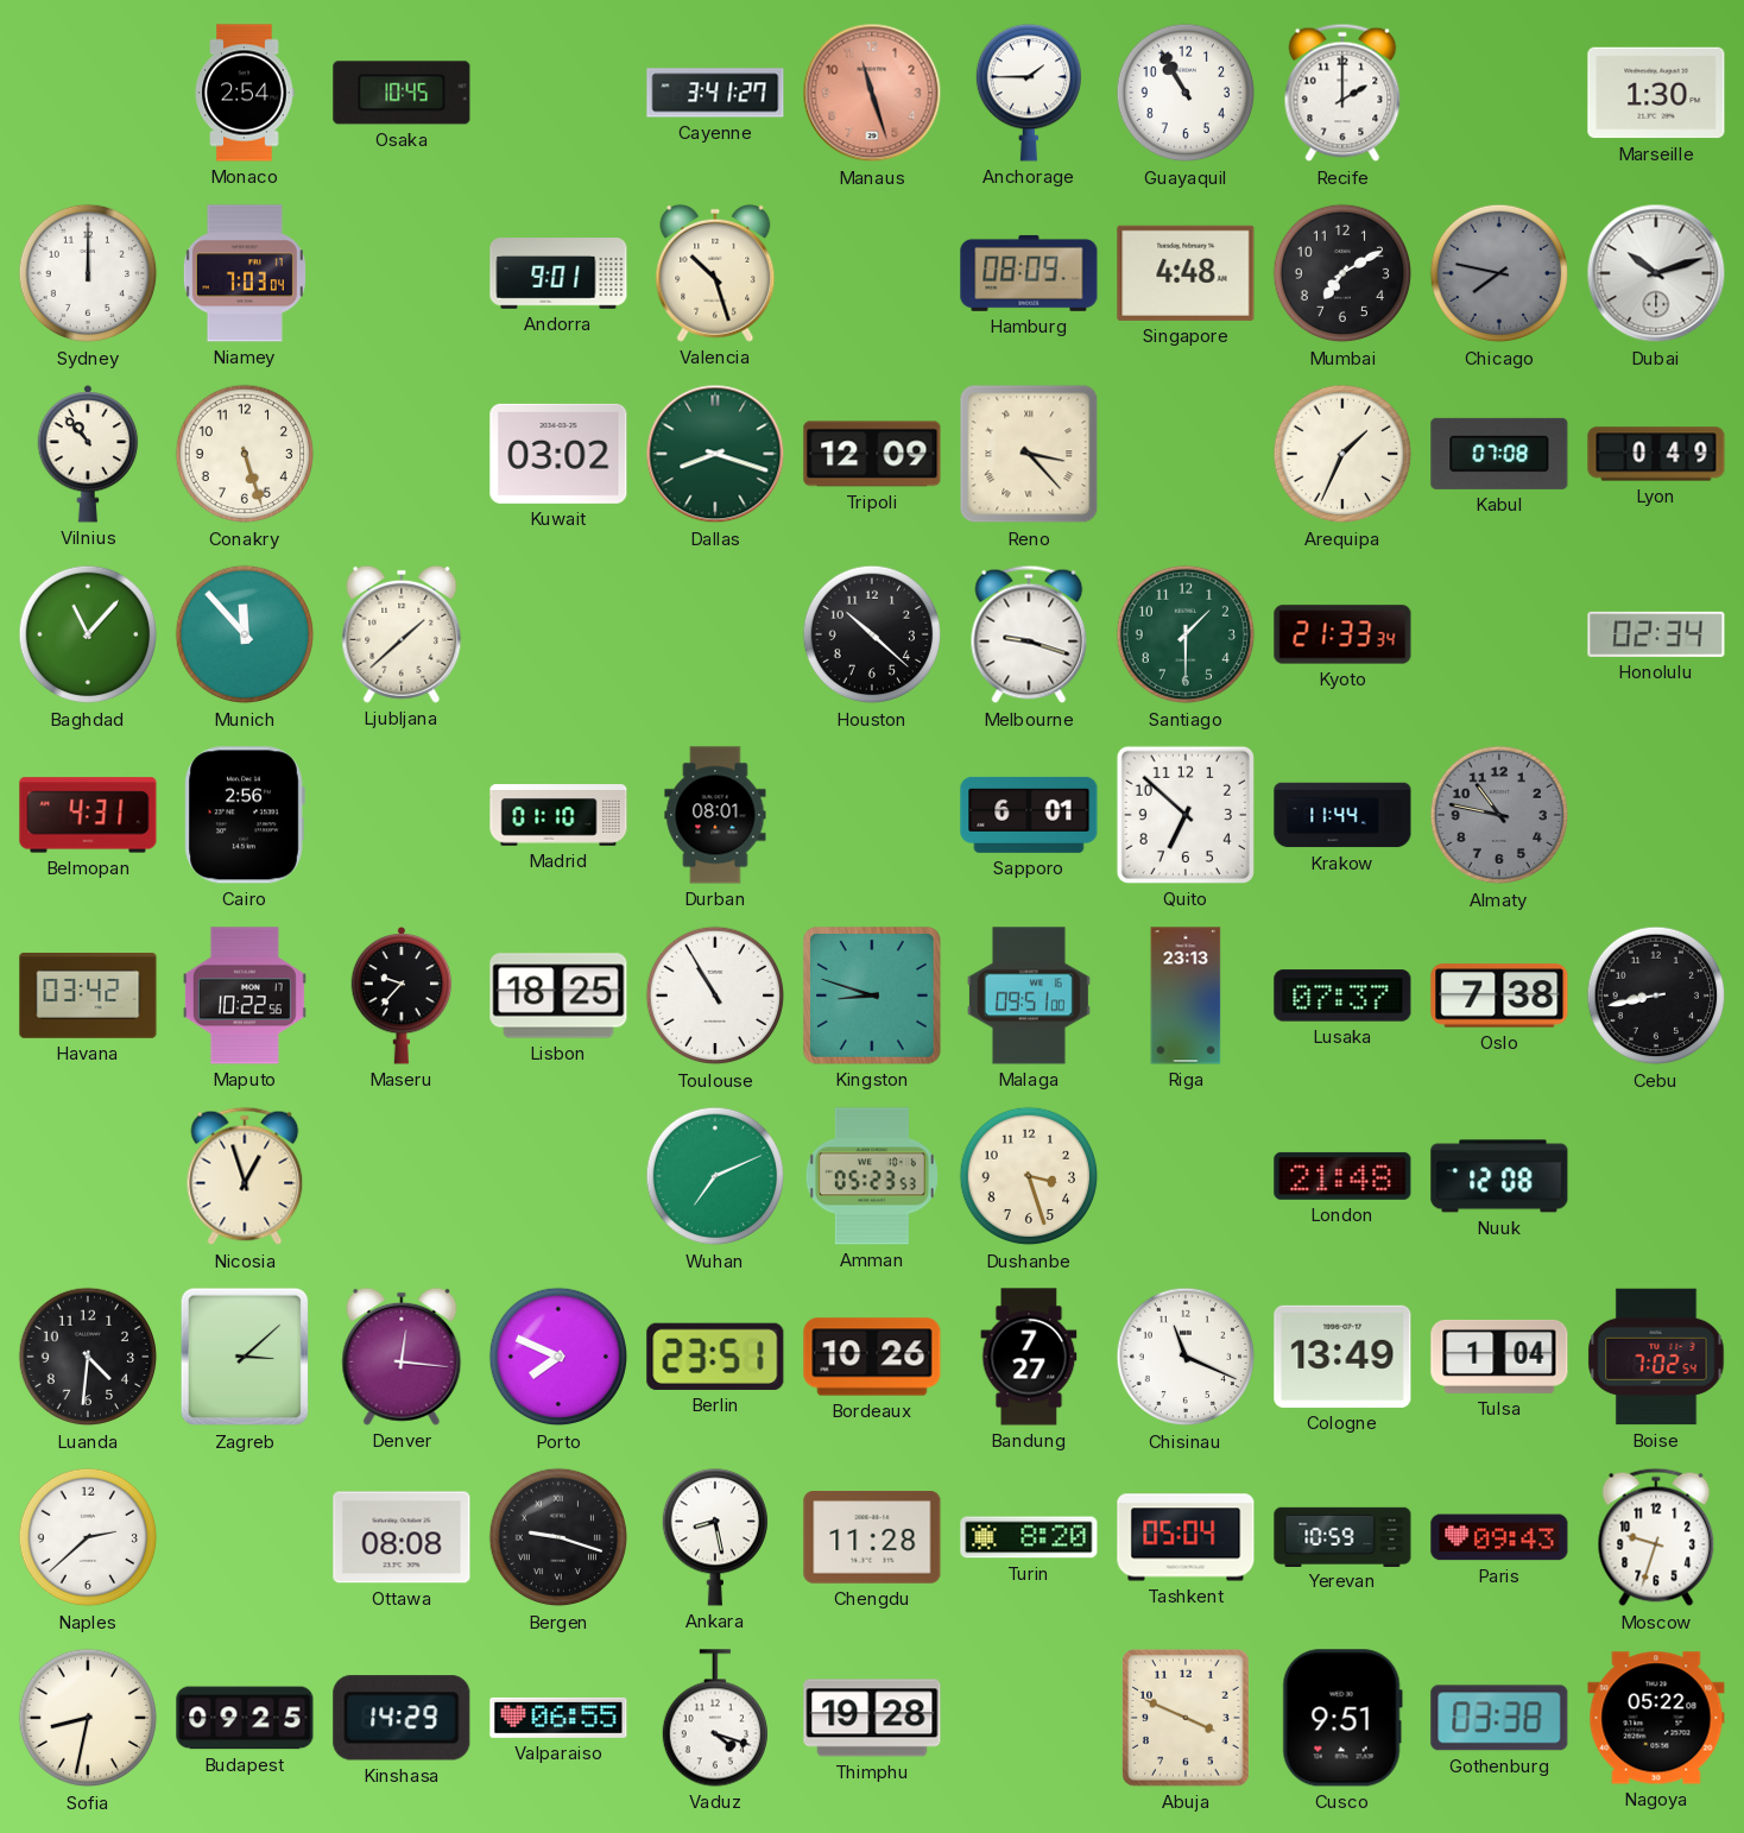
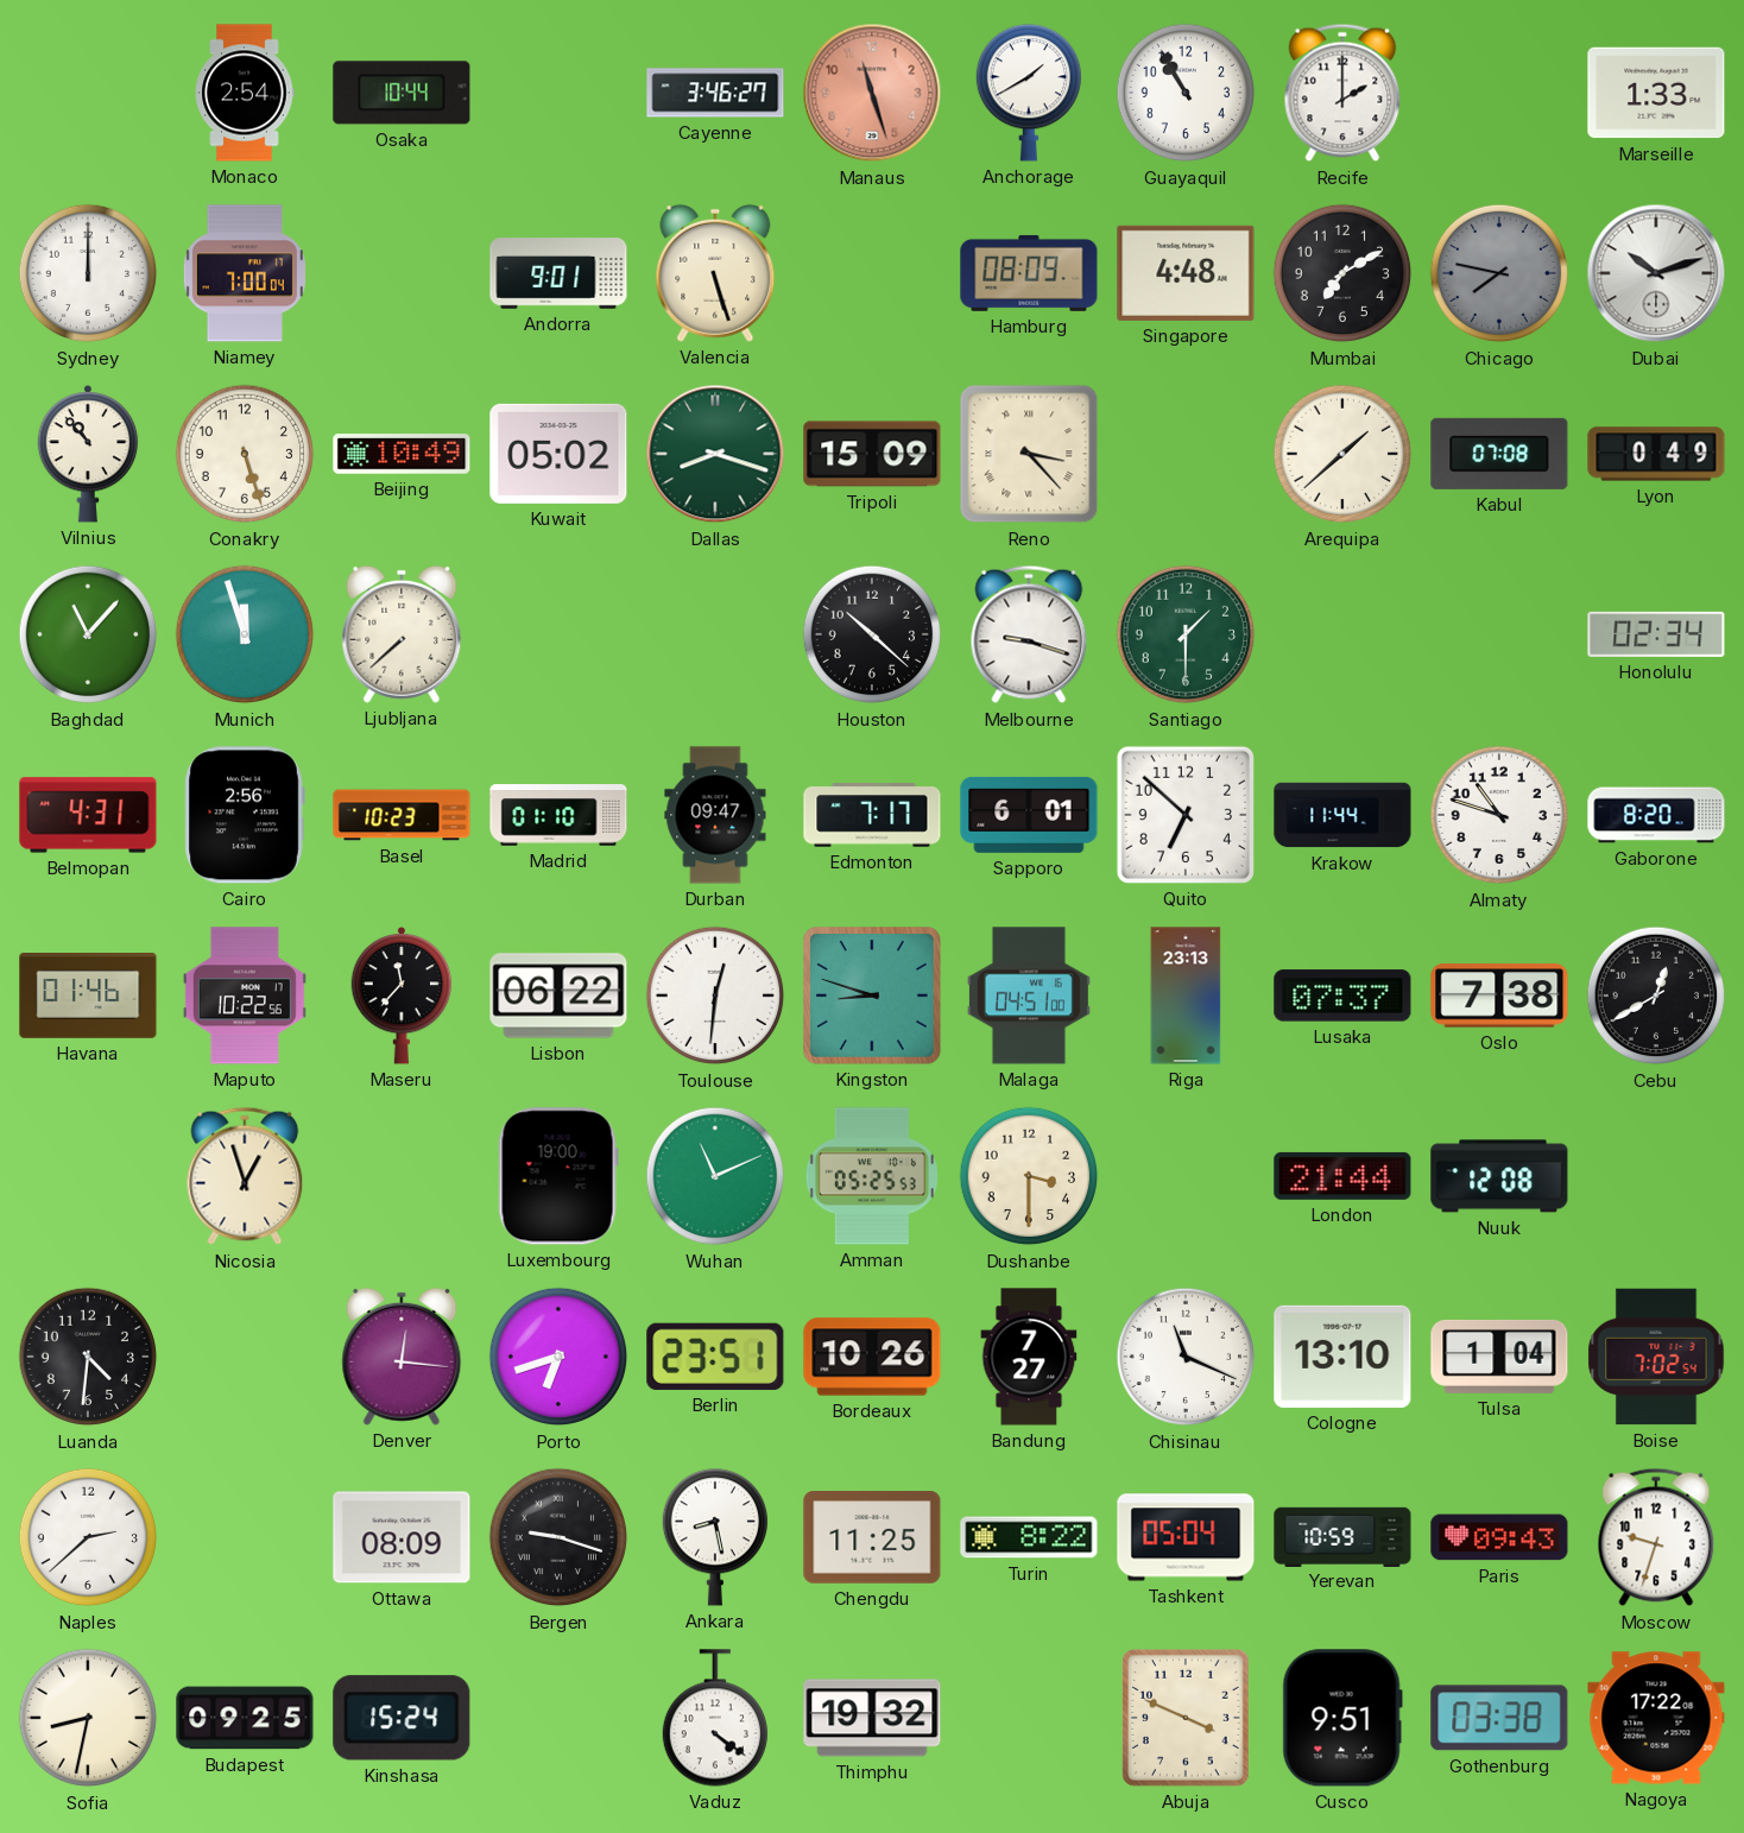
Osaka: 10:45 -> 10:44
Cayenne: 3:41 -> 3:46
Anchorage: 1:45 -> 1:40
Marseille: 1:30 -> 1:33
Niamey: 7:03 -> 7:00
Valencia: 10:27 -> 5:27
Beijing: none -> 10:49
Kuwait: 03:02 -> 05:02
Tripoli: 12:09 -> 15:09
Arequipa: 1:34 -> 1:38
Munich: 11:53 -> 11:57
Ljubljana: 1:38 -> 7:38
Kyoto: 21:33 -> none
Basel: none -> 10:23
Durban: 08:01 -> 09:47
Edmonton: none -> 7:17
Almaty: 10:47 -> 10:48
Almaty dial: grey -> white
Gaborone: none -> 8:20
Havana: 03:42 -> 01:46
Maseru: 9:37 -> 11:37
Lisbon: 18:25 -> 06:22
Toulouse: 10:55 -> 12:31
Malaga: 09:51 -> 04:51
Cebu: 8:43 -> 12:40
Luxembourg: none -> 19:00
Wuhan: 7:11 -> 11:11
Amman: 05:23 -> 05:25
Dushanbe: 3:27 -> 3:30
London: 21:48 -> 21:44
Zagreb: 3:08 -> none
Porto: 7:49 -> 6:42
Cologne: 13:49 -> 13:10
Ottawa: 08:08 -> 08:09
Chengdu: 11:28 -> 11:25
Turin: 8:20 -> 8:22
Kinshasa: 14:29 -> 15:24
Valparaiso: 06:55 -> none
Vaduz: 4:18 -> 4:21
Thimphu: 19:28 -> 19:32
Nagoya: 05:22 -> 17:22
